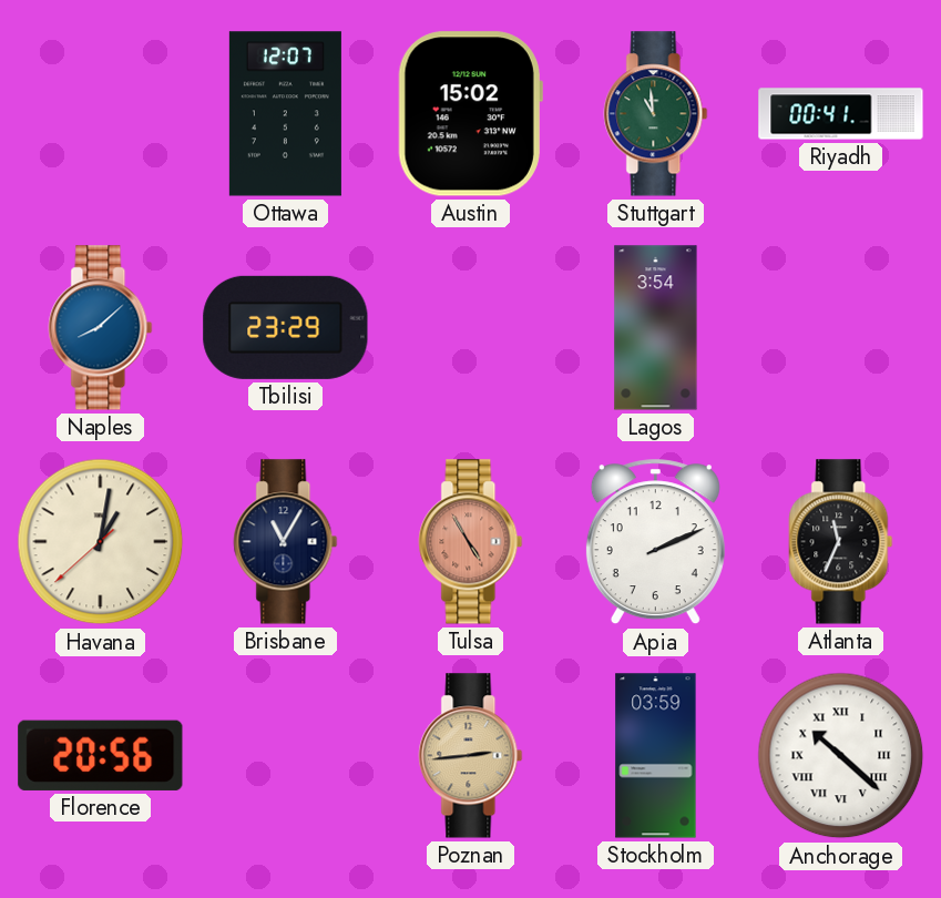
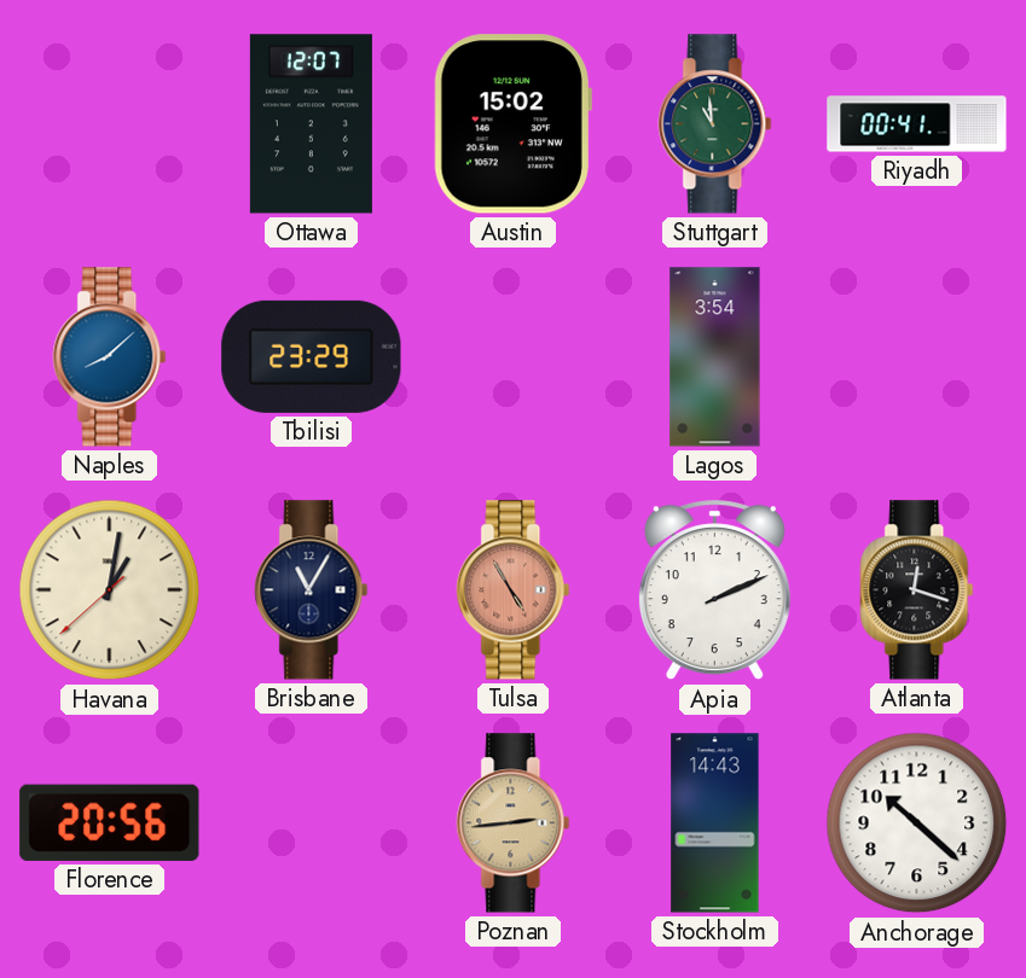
Atlanta: 11:34 -> 12:18
Stockholm: 03:59 -> 14:43
Anchorage numerals: Roman -> Arabic
